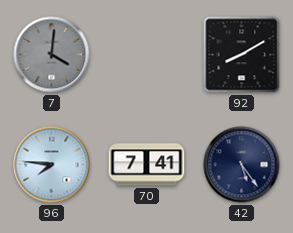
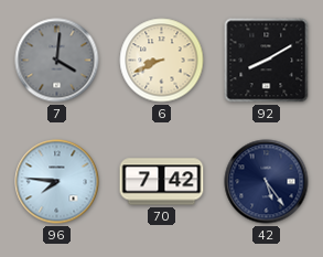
6: none -> 8:41
70: 7:41 -> 7:42
